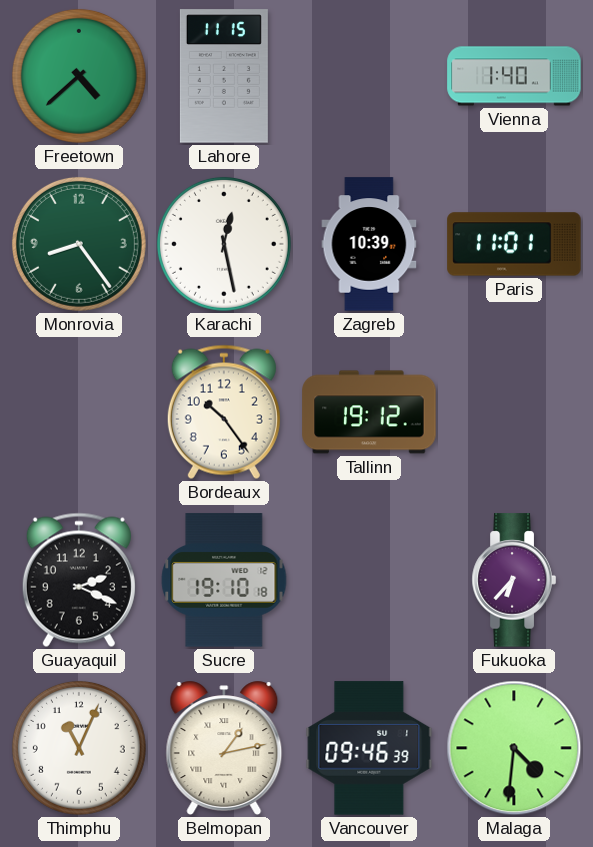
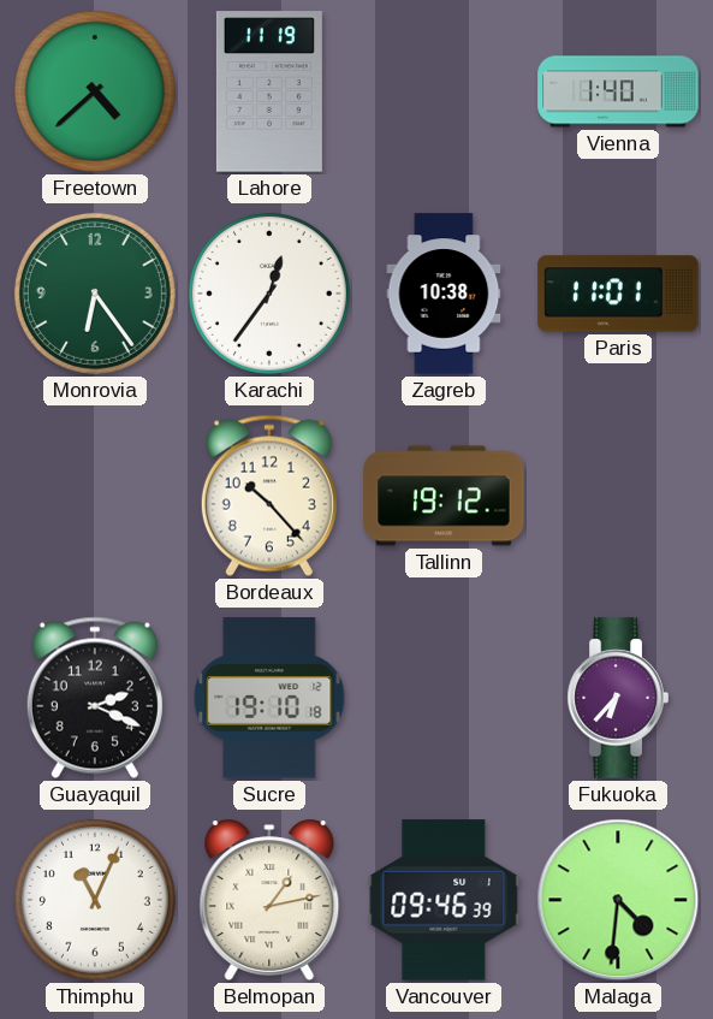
Lahore: 11:15 -> 11:19
Monrovia: 8:24 -> 6:24
Karachi: 12:28 -> 12:36
Zagreb: 10:39 -> 10:38
Bordeaux: 10:24 -> 10:23
